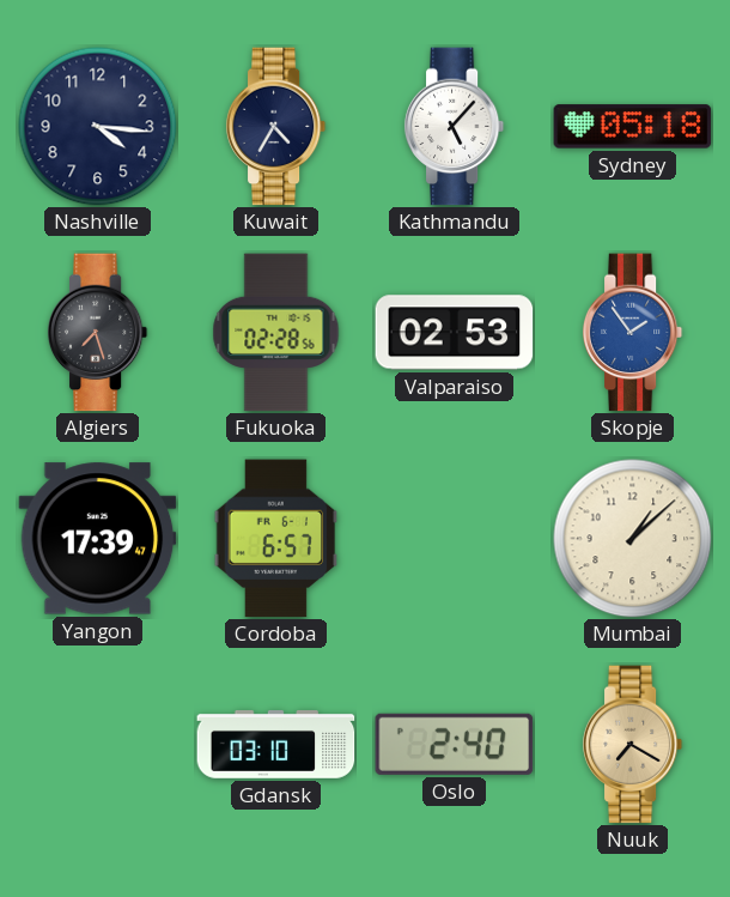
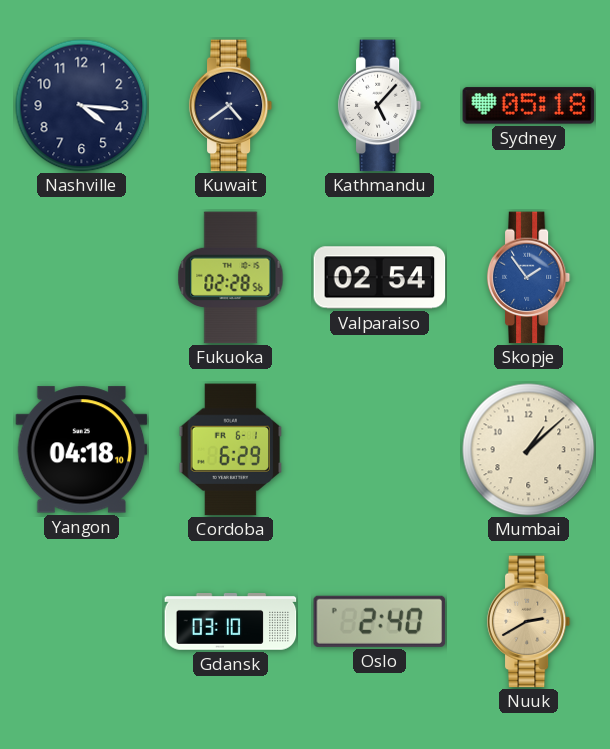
Kuwait: 4:35 -> 4:39
Algiers: 7:27 -> none
Valparaiso: 02:53 -> 02:54
Yangon: 17:39 -> 04:18
Cordoba: 6:57 -> 6:29
Nuuk: 7:20 -> 2:40
